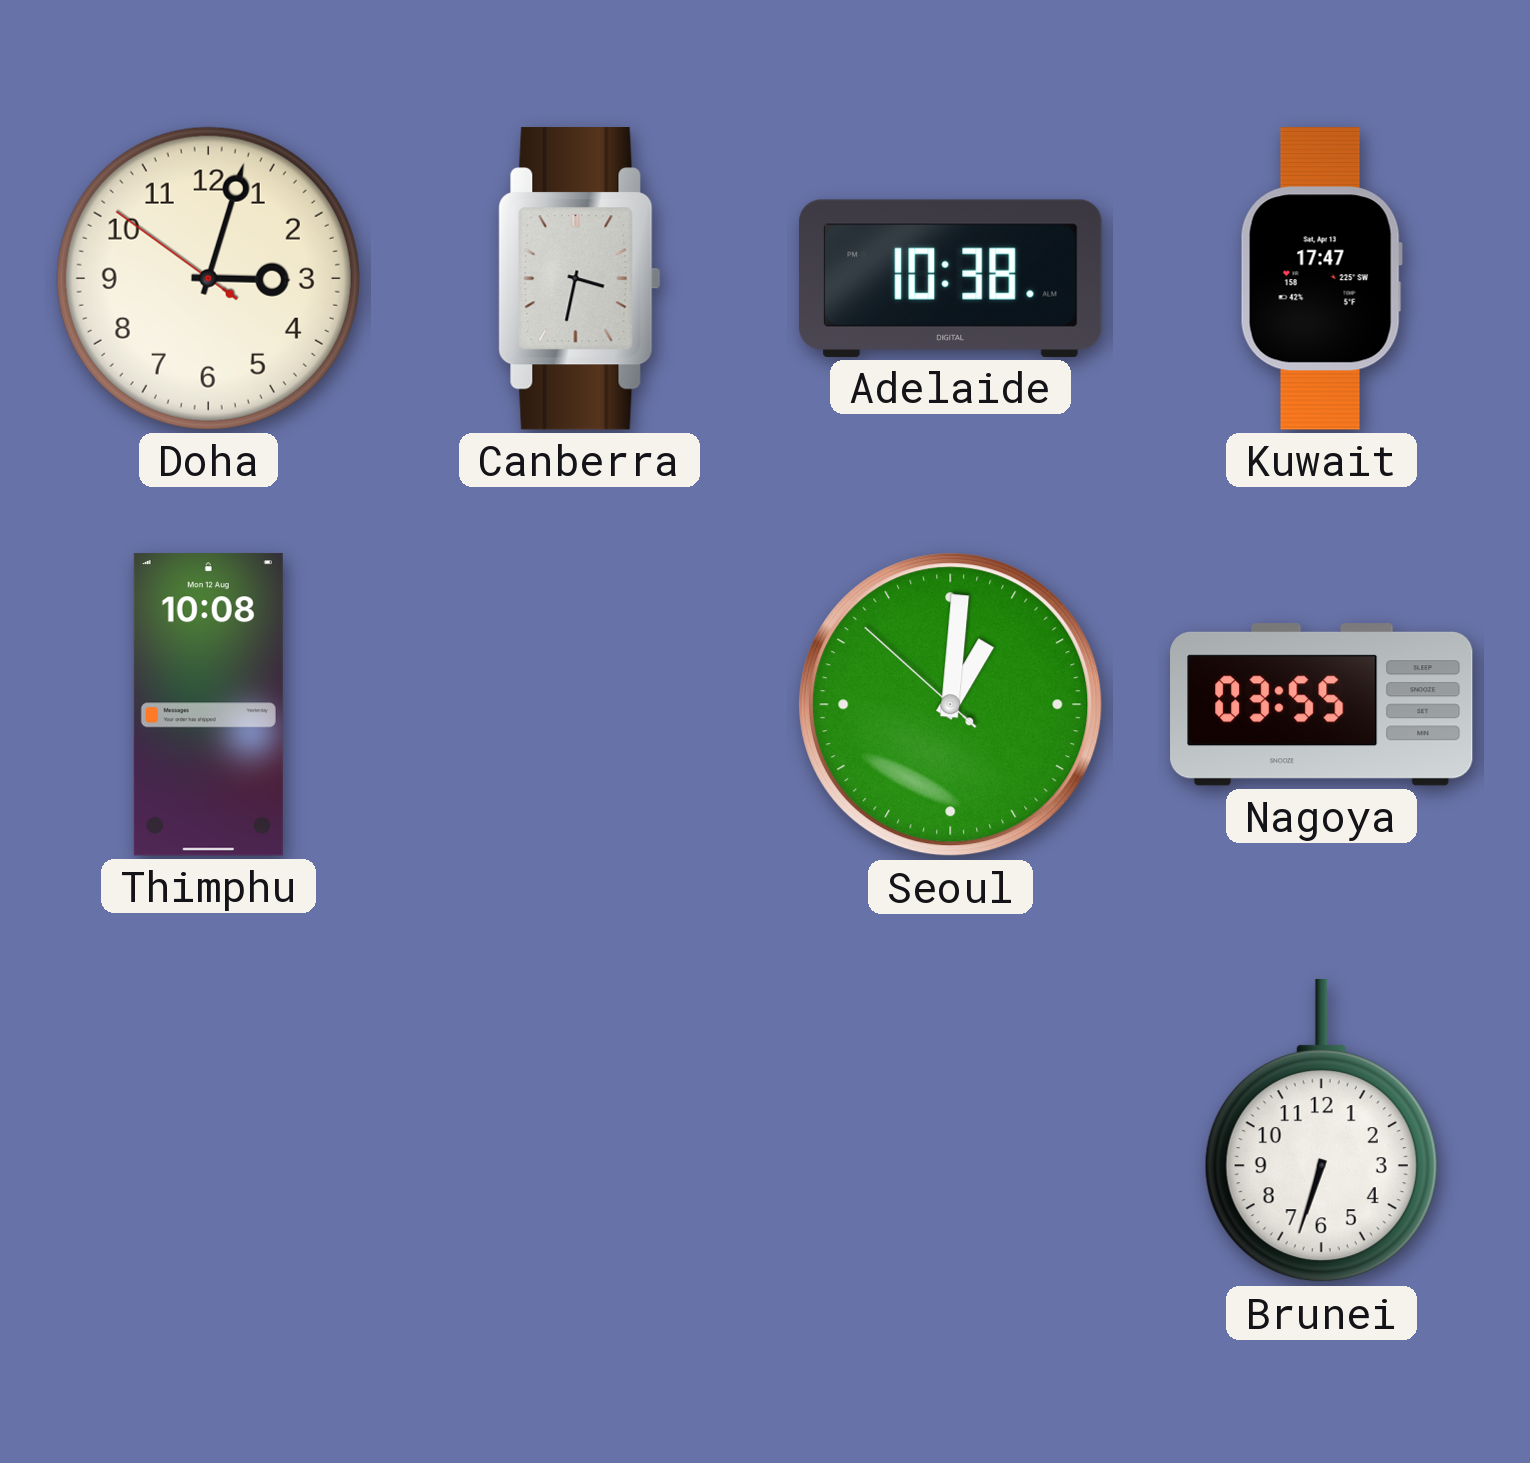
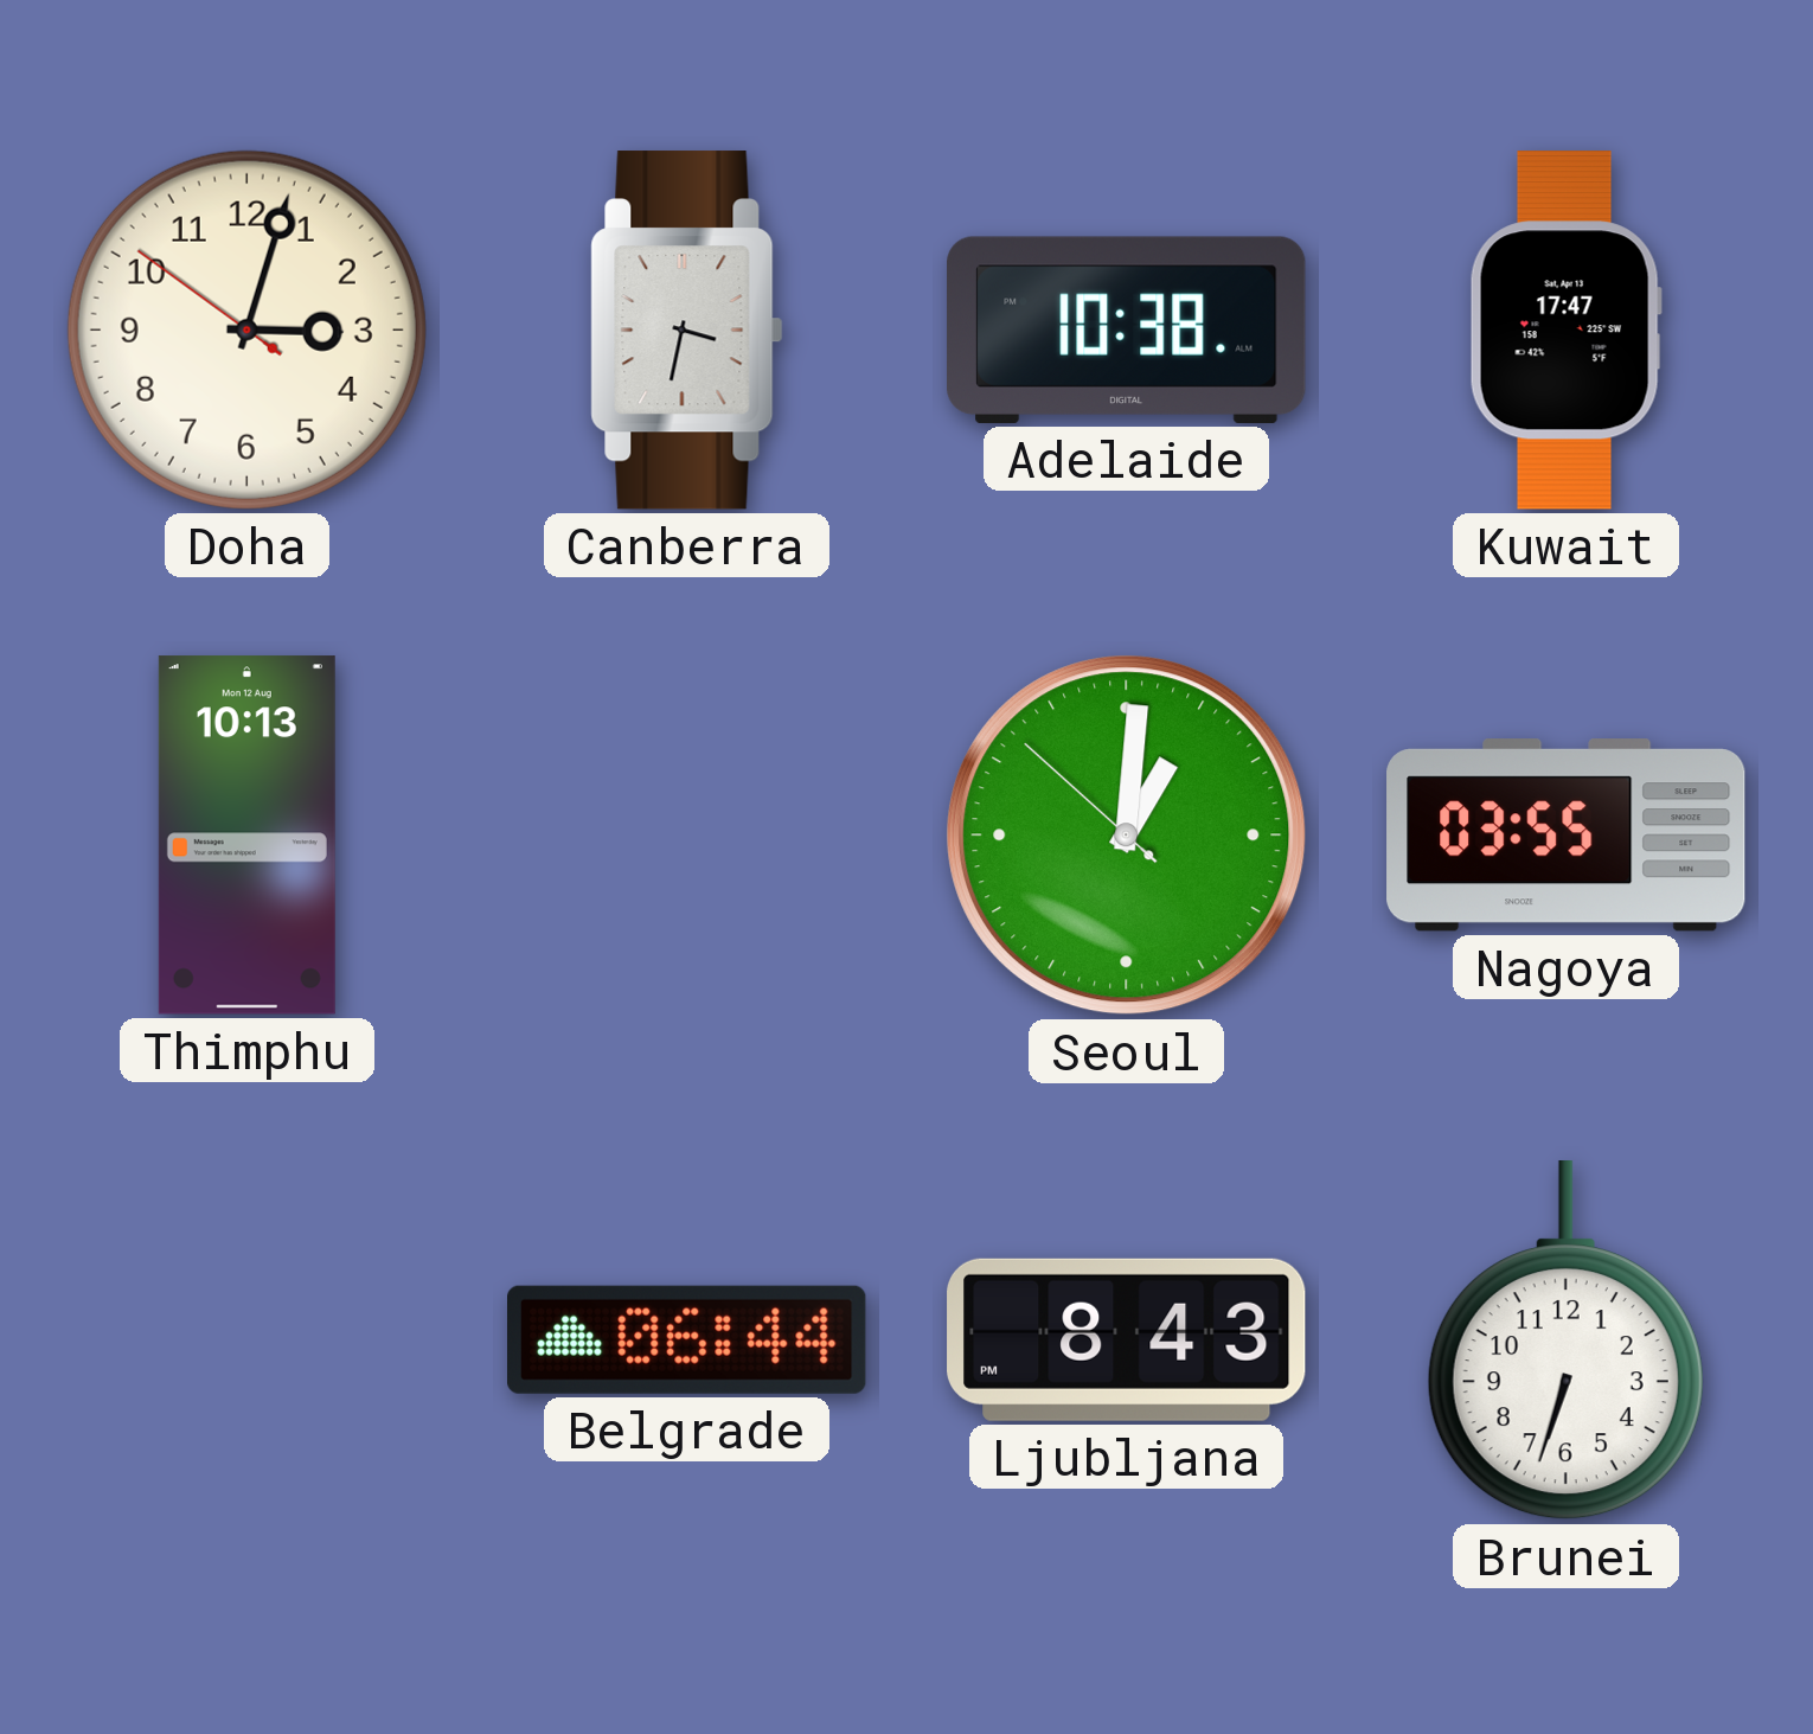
Thimphu: 10:08 -> 10:13
Belgrade: none -> 06:44
Ljubljana: none -> 8:43
